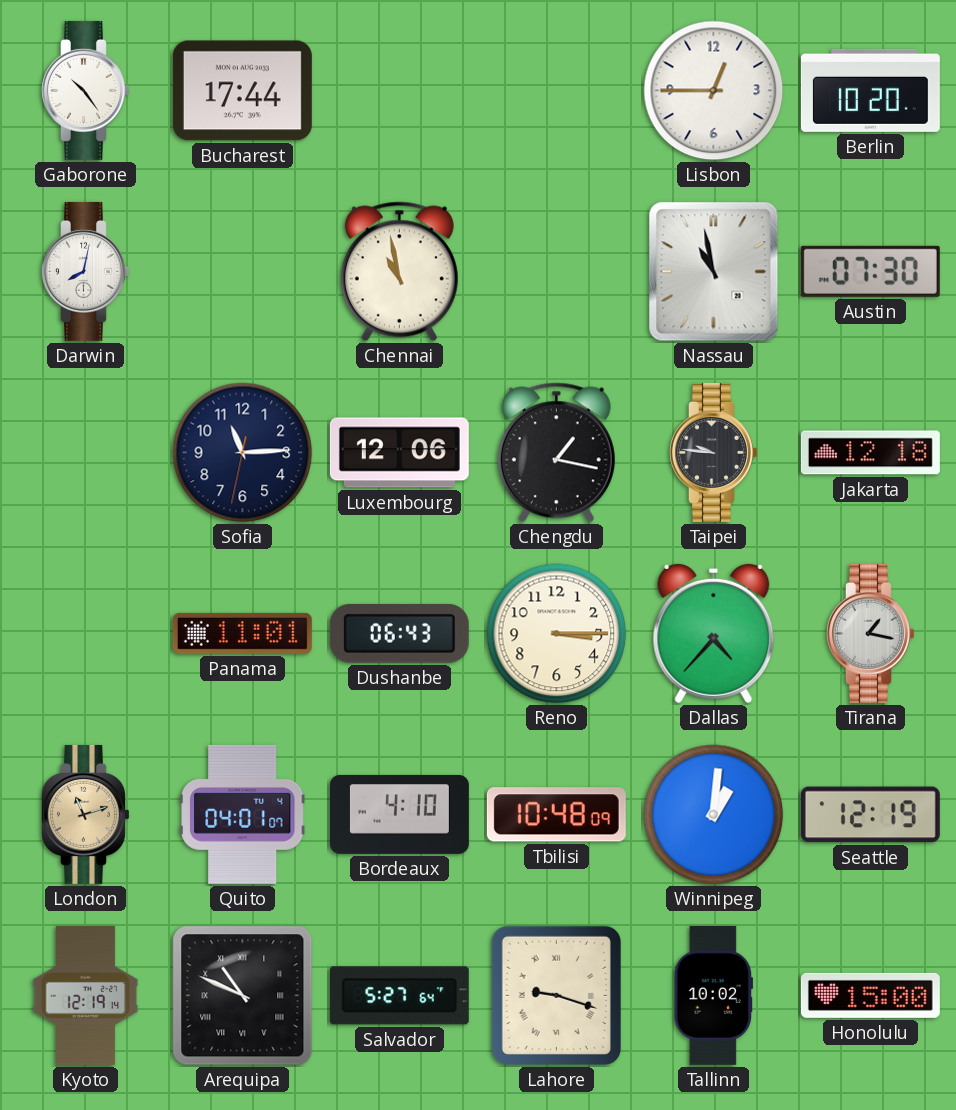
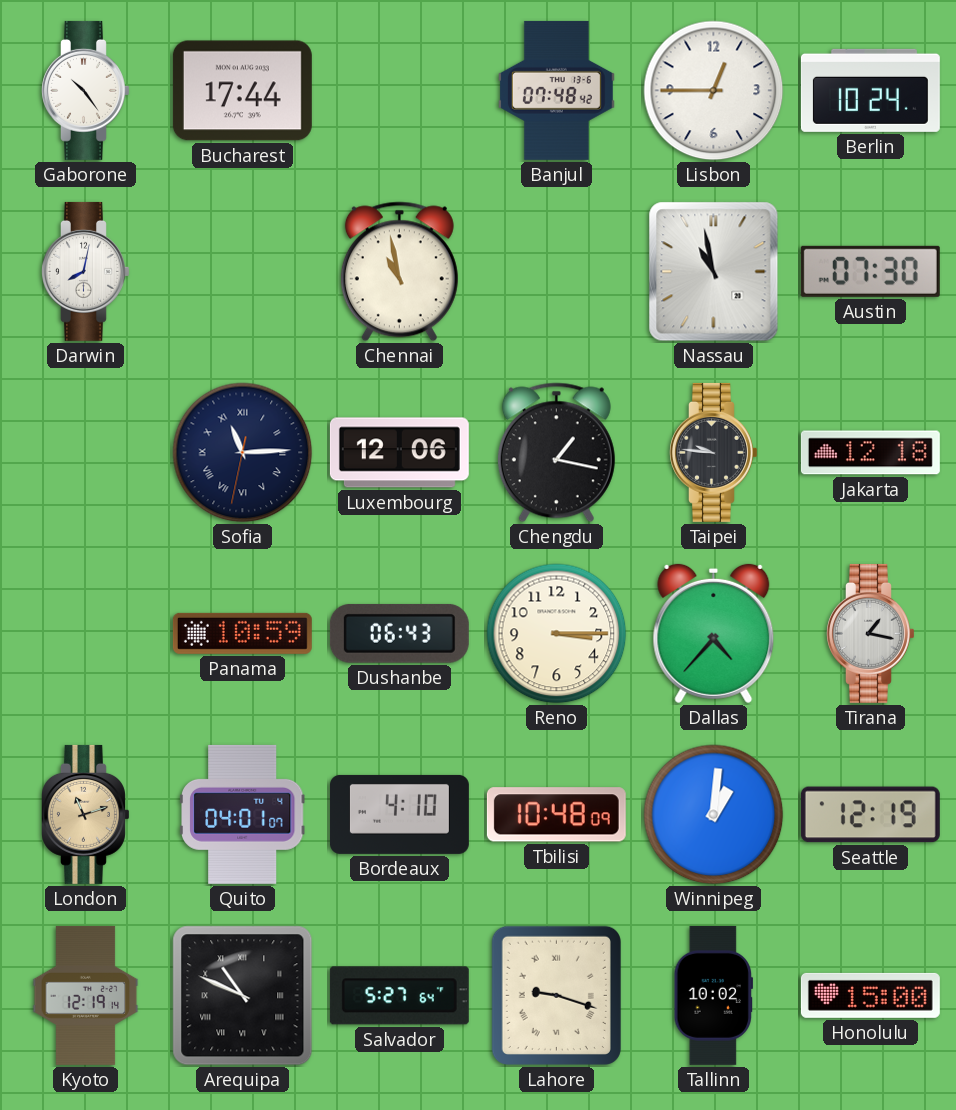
Banjul: none -> 07:48
Berlin: 10:20 -> 10:24
Sofia numerals: Arabic -> Roman
Panama: 11:01 -> 10:59
